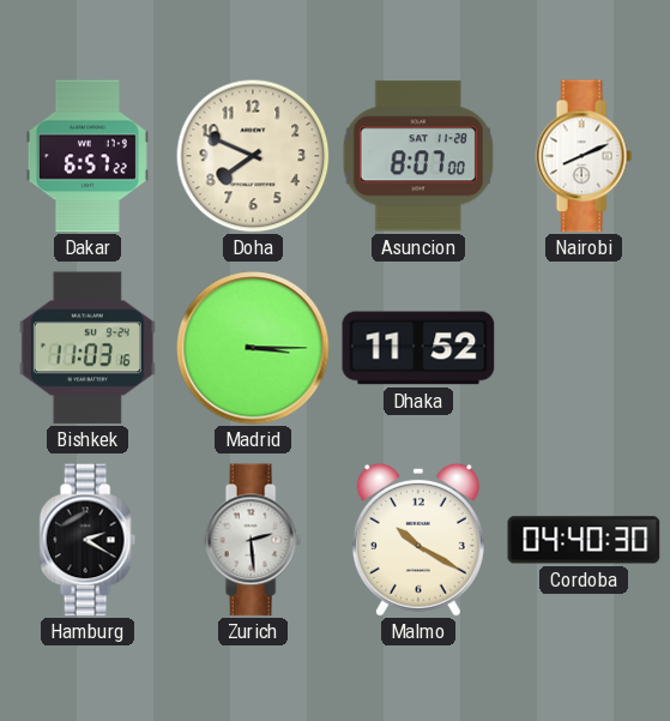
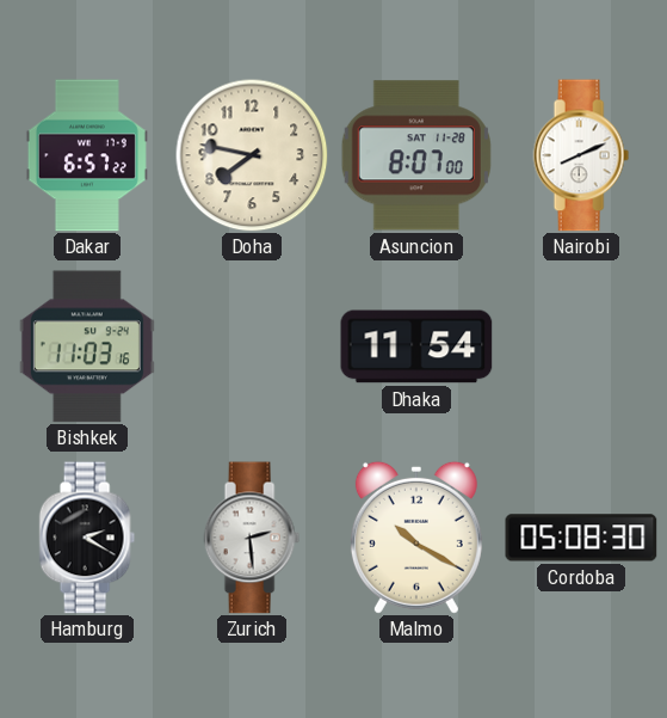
Doha: 7:49 -> 7:47
Madrid: 3:15 -> none
Dhaka: 11:52 -> 11:54
Cordoba: 04:40 -> 05:08
